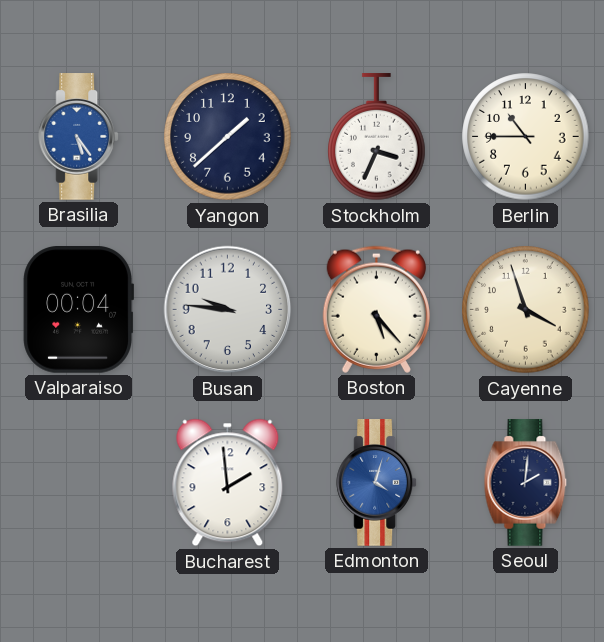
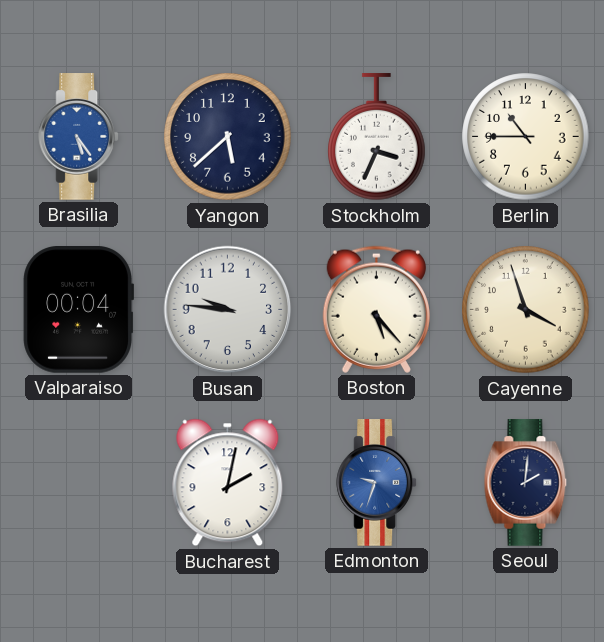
Yangon: 1:38 -> 5:38
Bucharest: 1:59 -> 2:02
Edmonton: 4:03 -> 9:33
